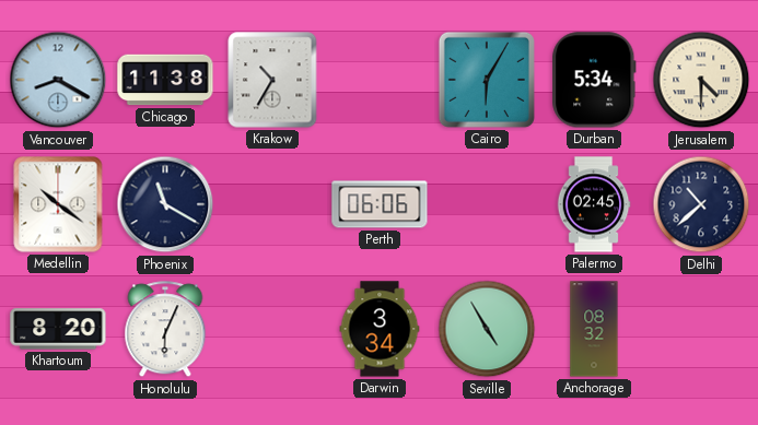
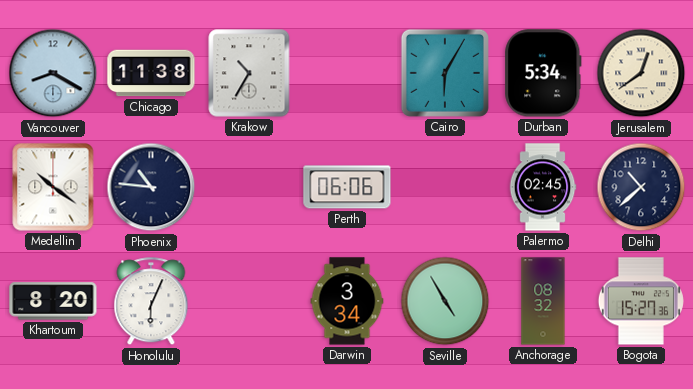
Jerusalem: 4:30 -> 12:39
Phoenix: 11:20 -> 10:46
Bogota: none -> 15:27
